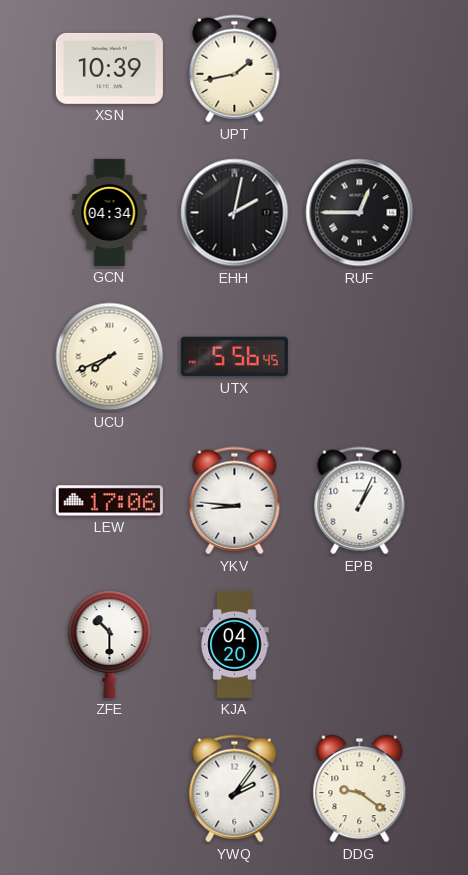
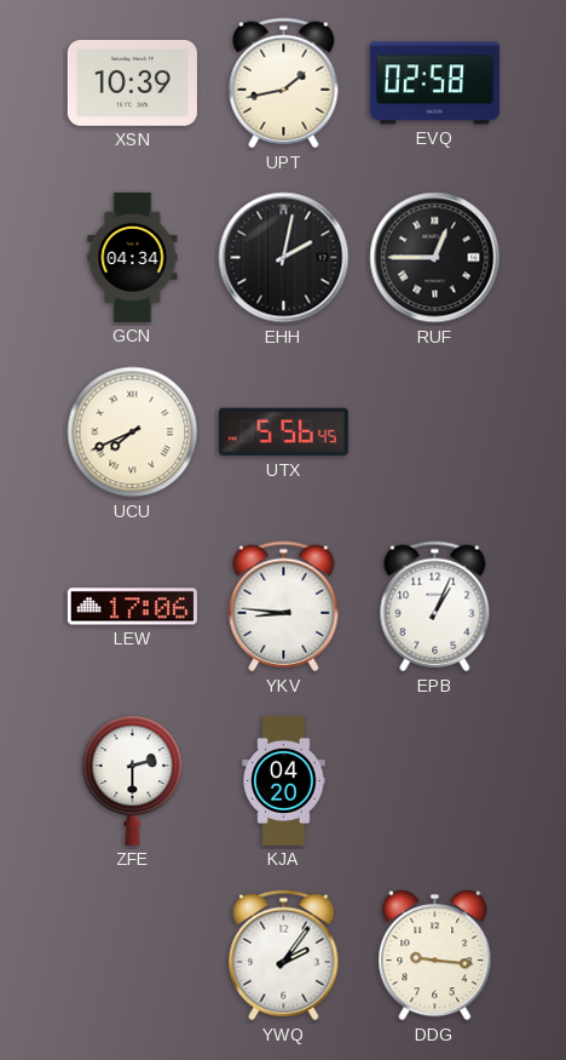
EVQ: none -> 02:58
ZFE: 10:30 -> 2:30
DDG: 9:21 -> 9:16
